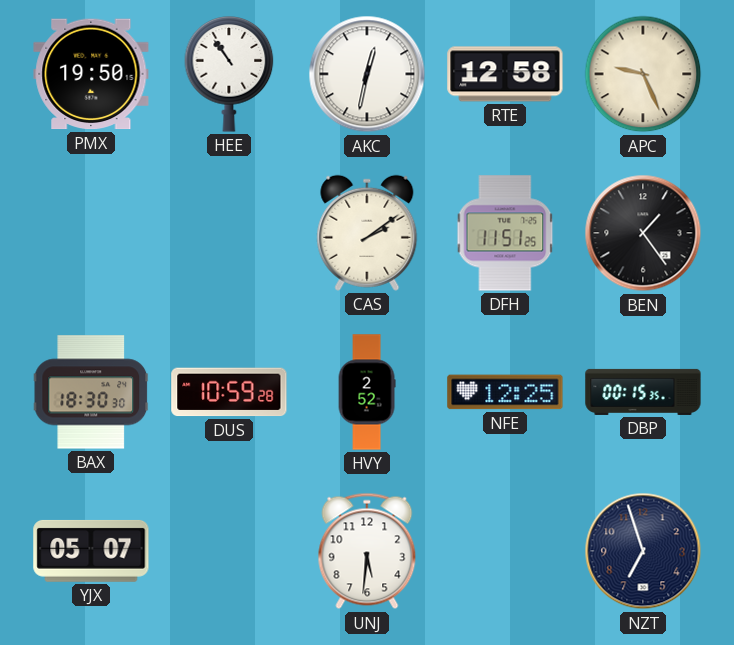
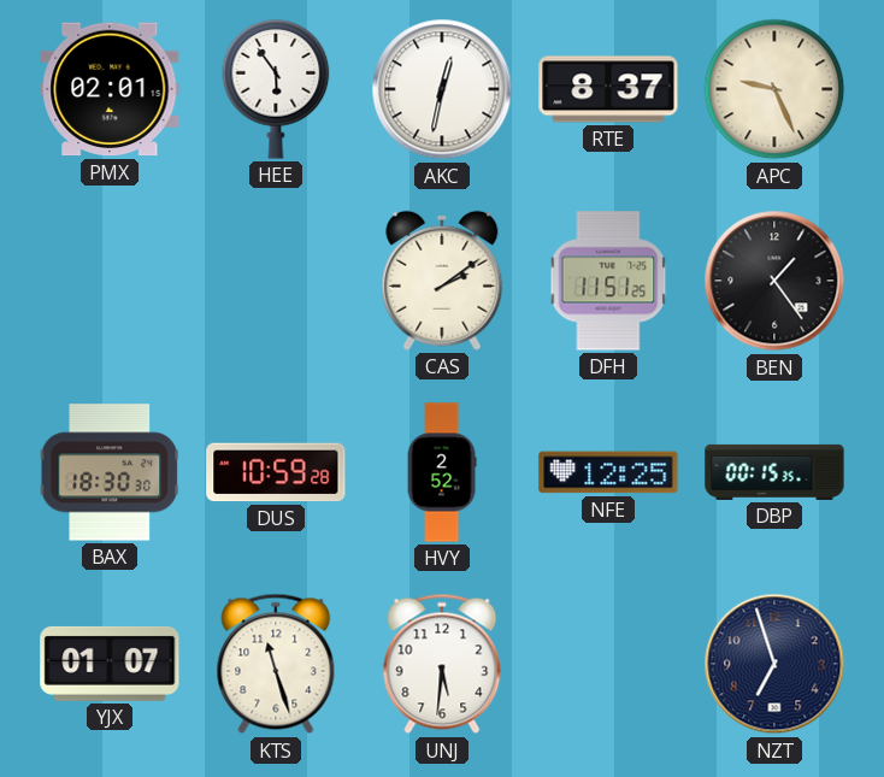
PMX: 19:50 -> 02:01
HEE: 10:54 -> 5:54
RTE: 12:58 -> 8:37
YJX: 05:07 -> 01:07
KTS: none -> 11:27
